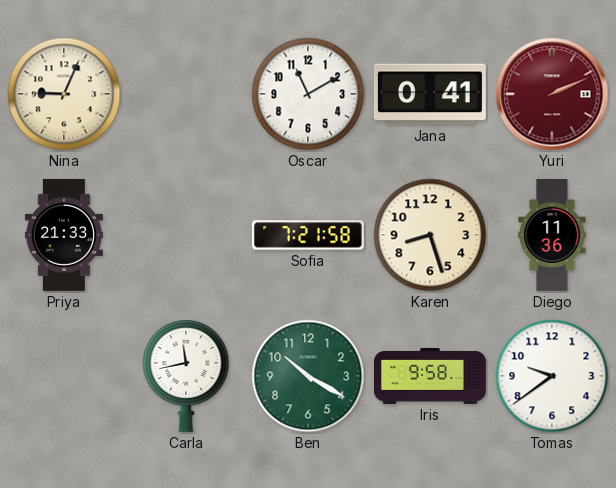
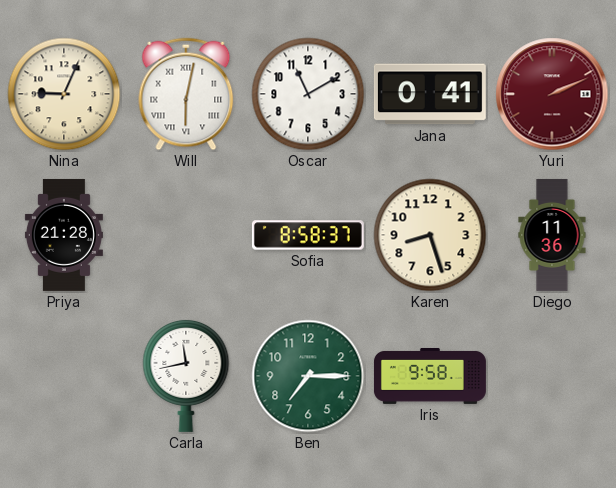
Will: none -> 6:02
Priya: 21:33 -> 21:28
Sofia: 7:21 -> 8:58
Ben: 10:20 -> 7:15
Tomas: 9:39 -> none
